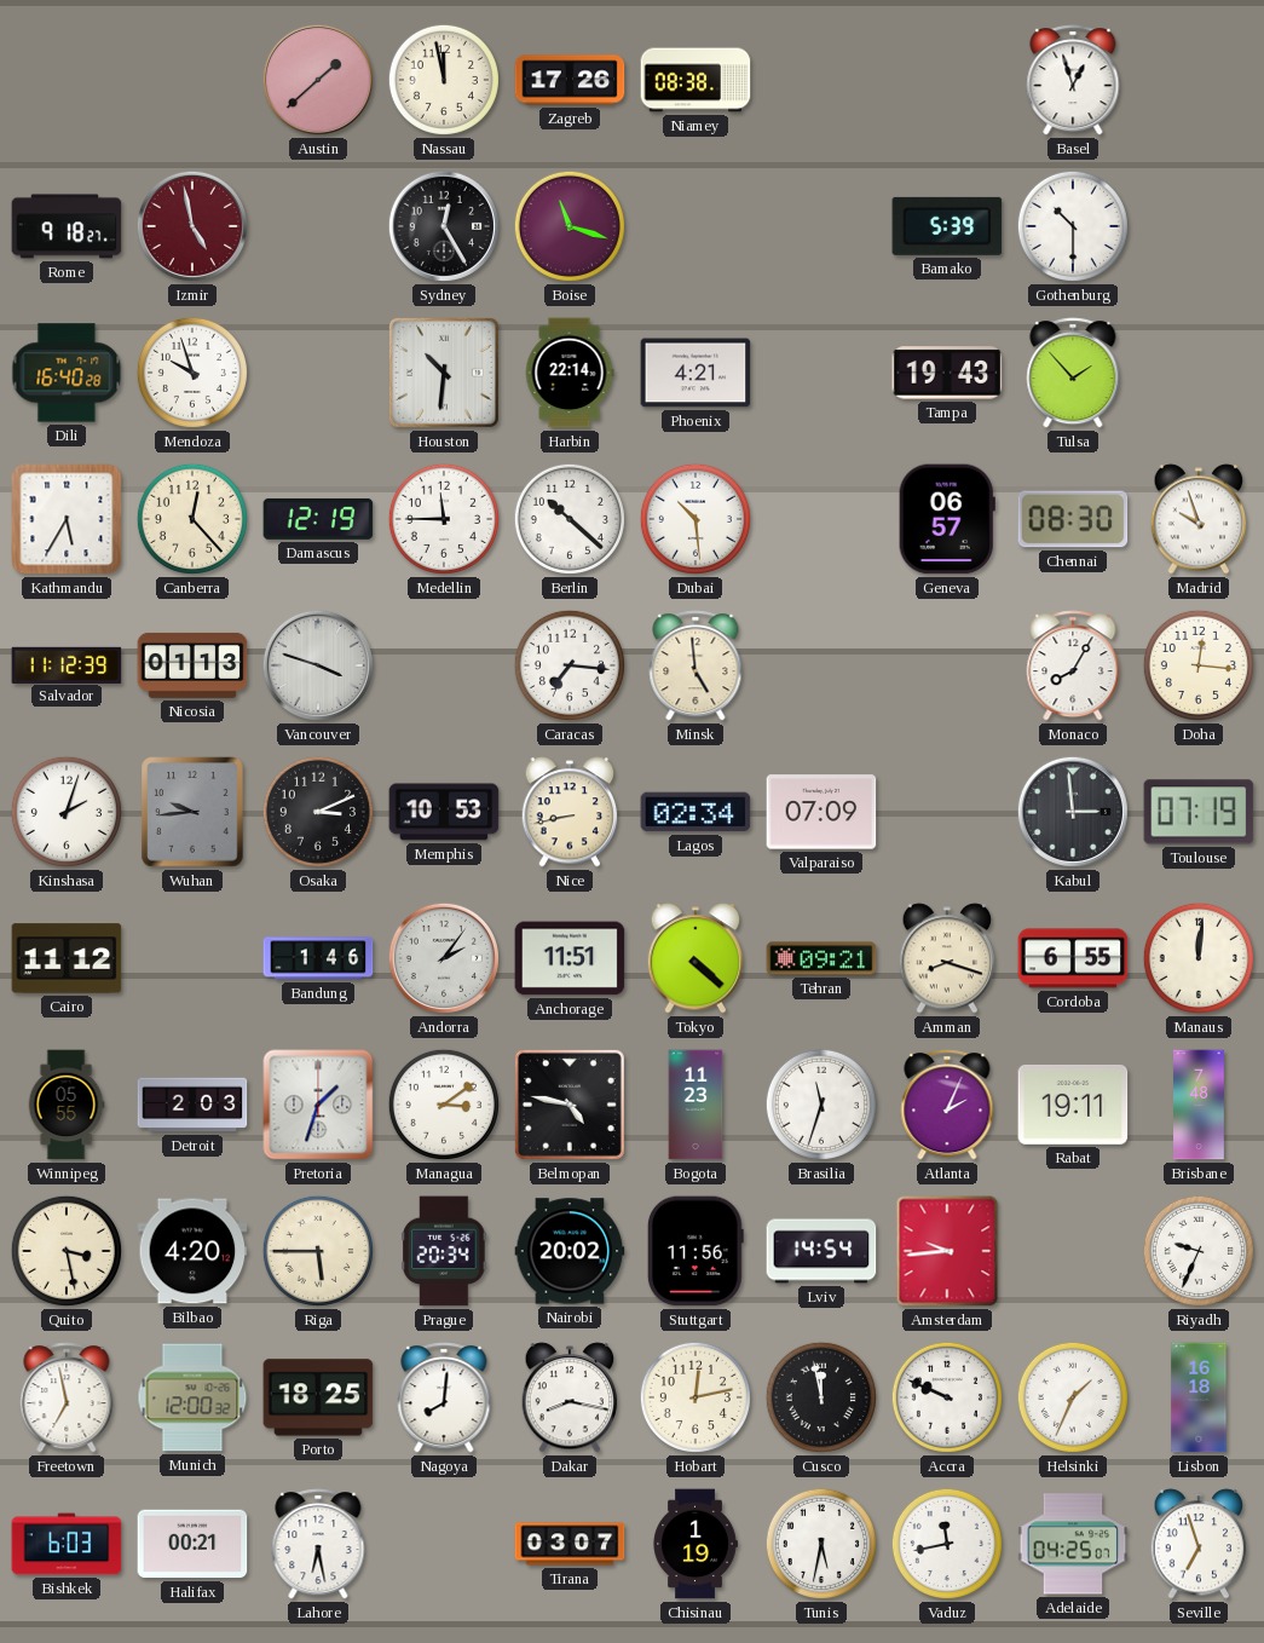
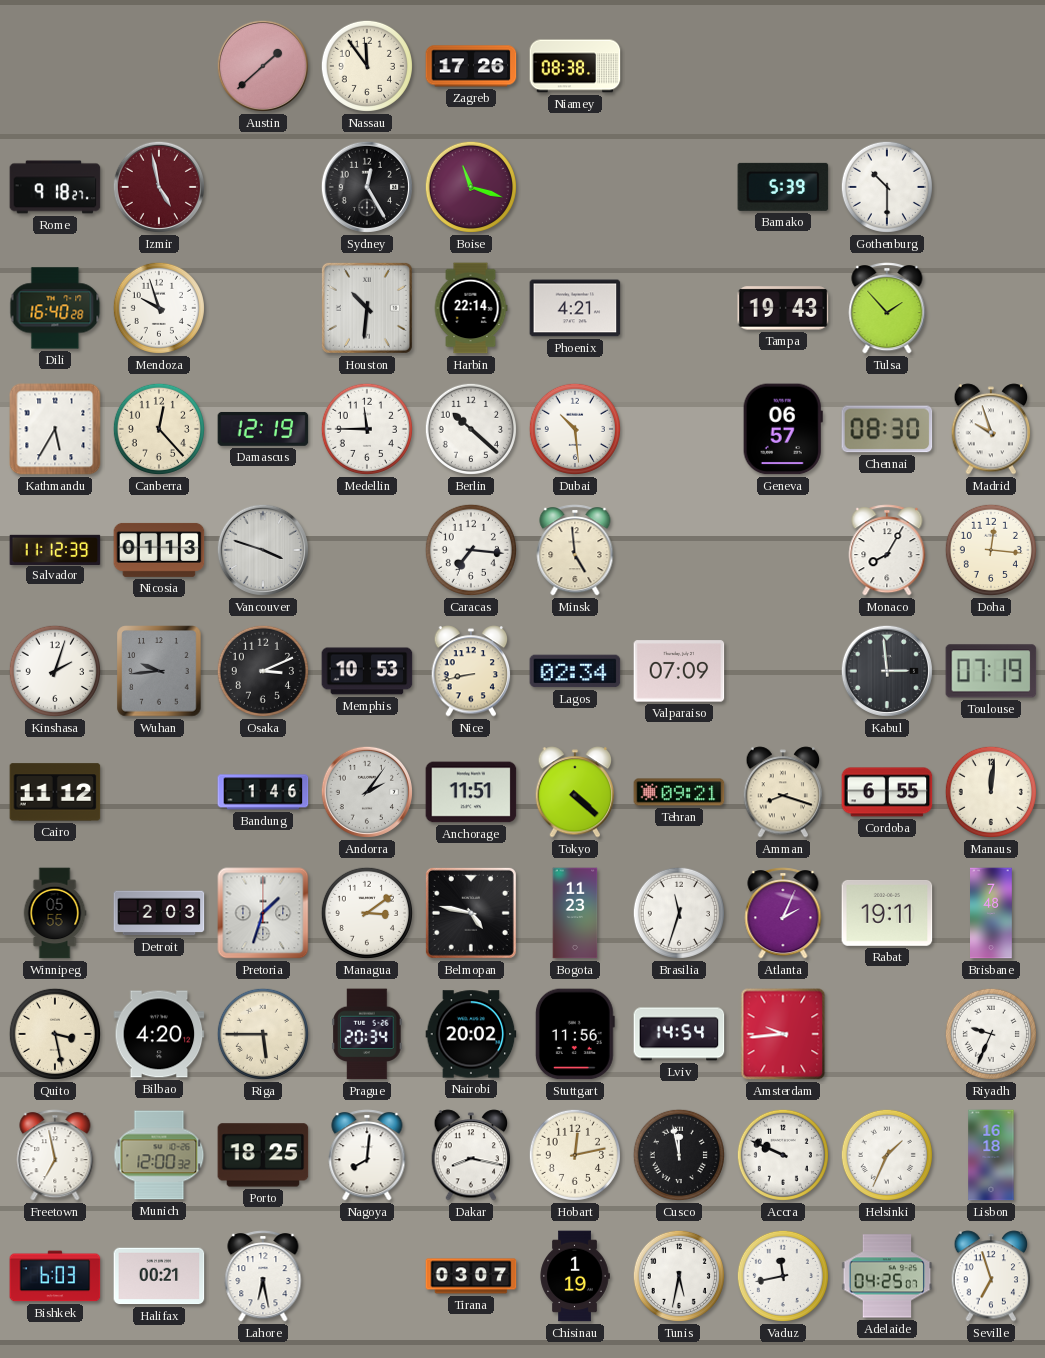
Nassau: 11:58 -> 11:54
Basel: 12:57 -> none
